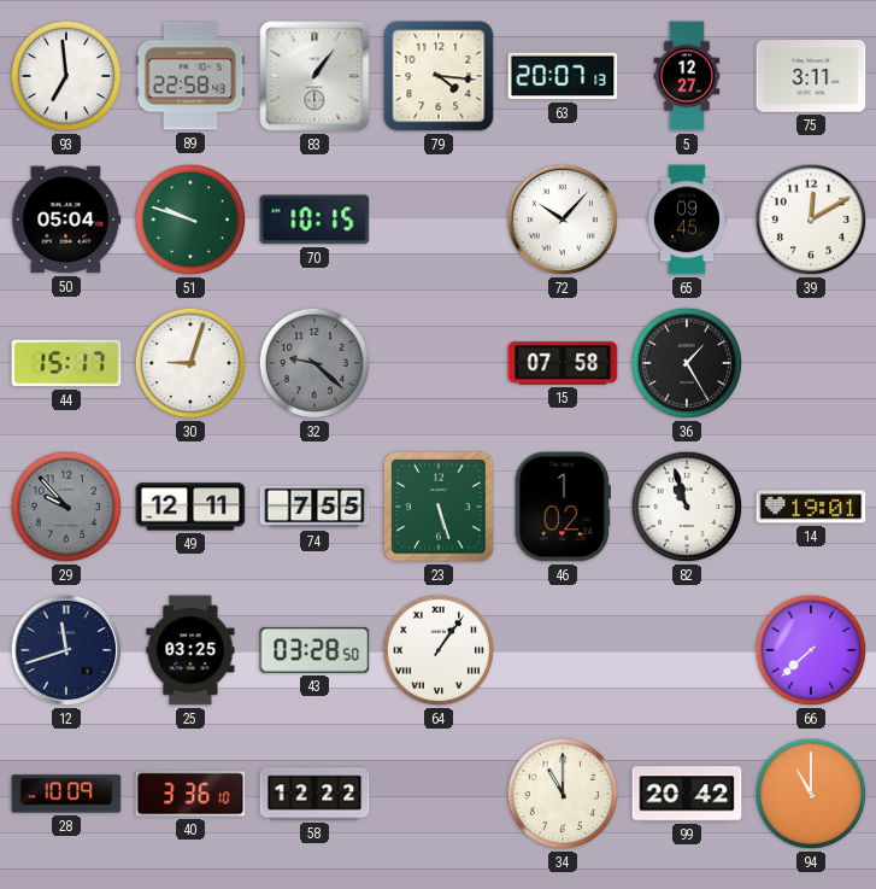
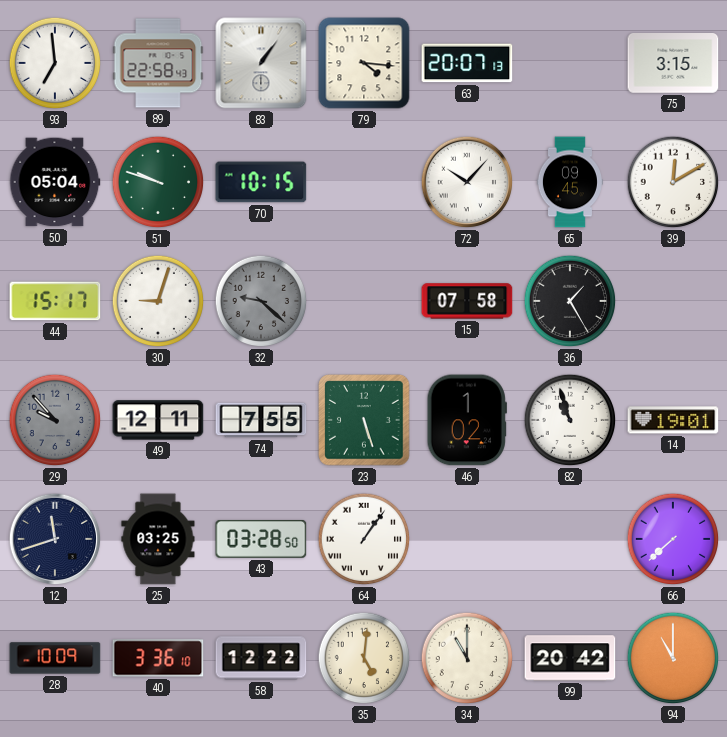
5: 12:27 -> none
75: 3:11 -> 3:15
35: none -> 5:01
